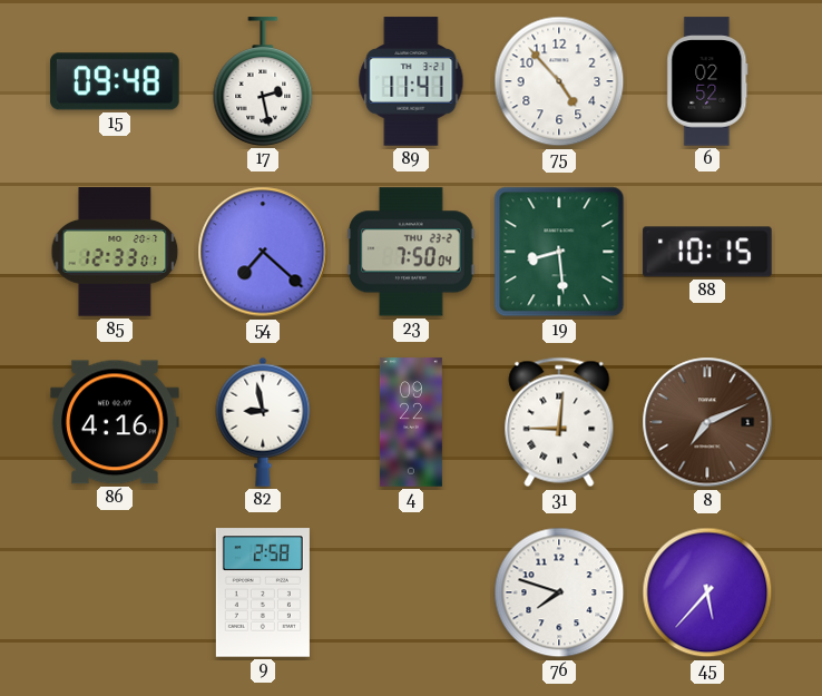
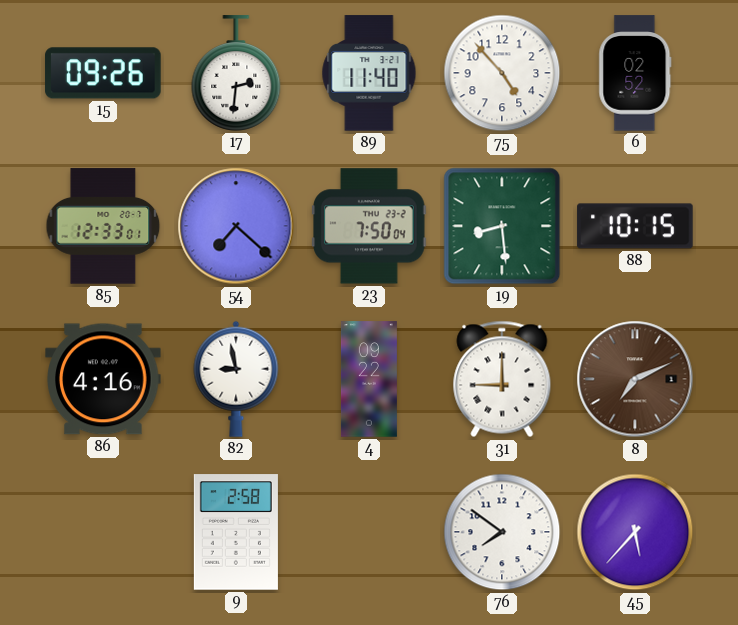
15: 09:48 -> 09:26
17: 2:28 -> 2:31
89: 11:41 -> 11:40
31: 9:01 -> 9:00
76: 7:48 -> 7:51
